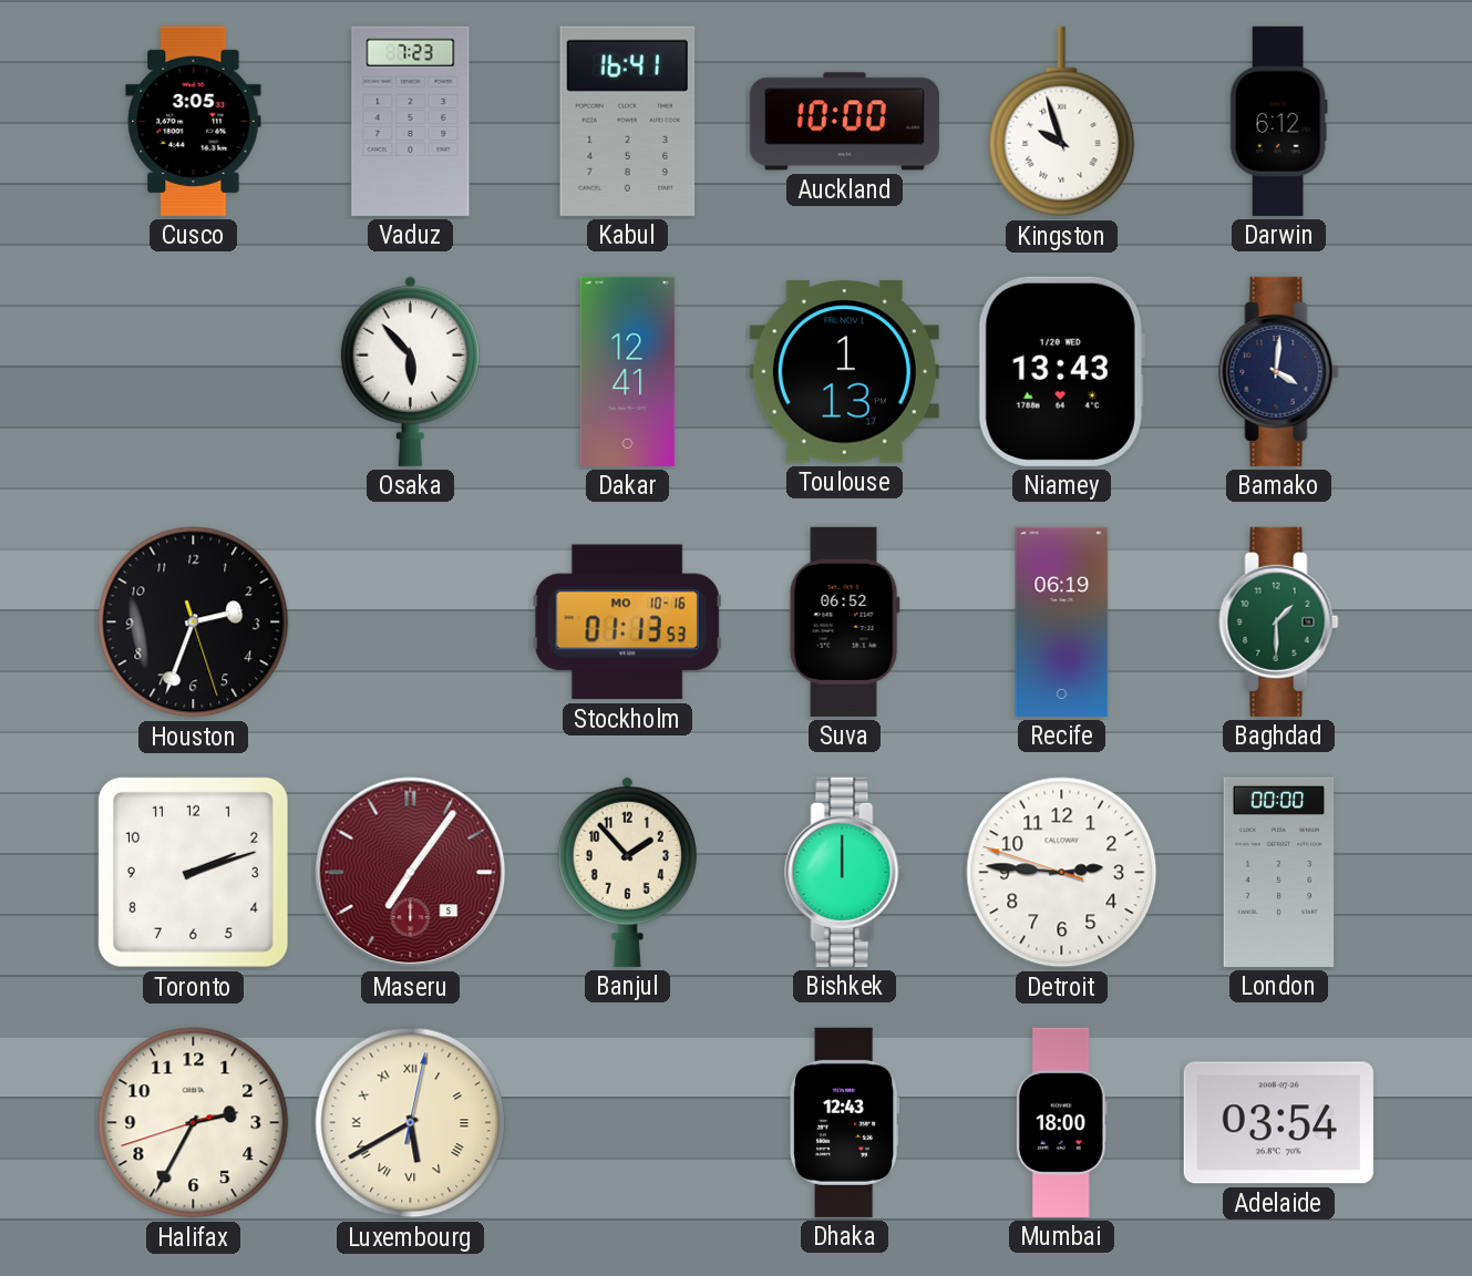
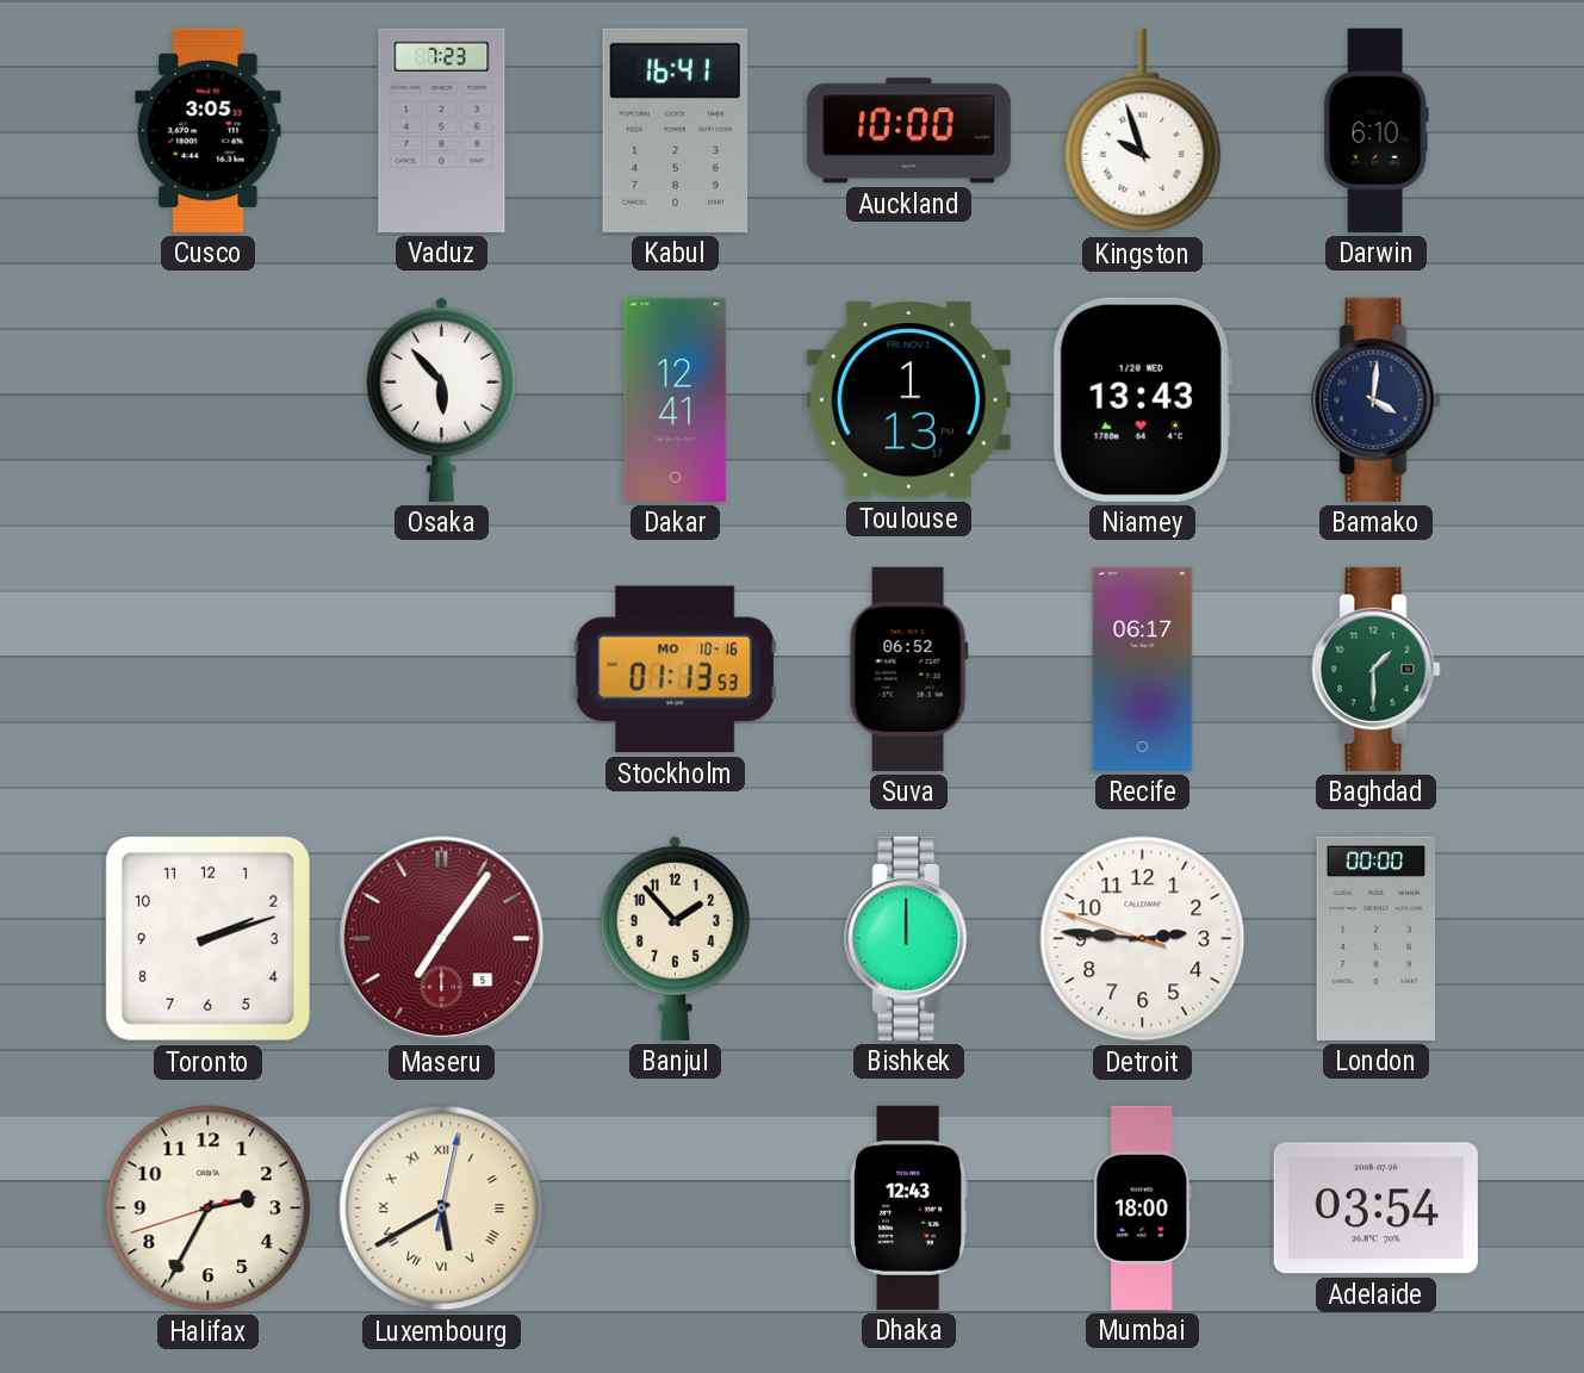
Darwin: 6:12 -> 6:10
Houston: 2:33 -> none
Recife: 06:19 -> 06:17
